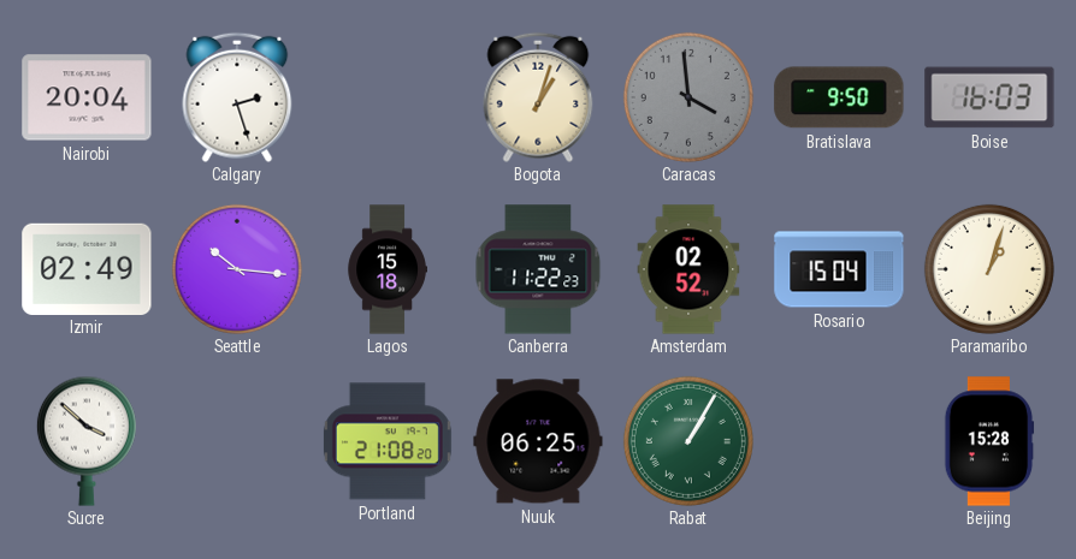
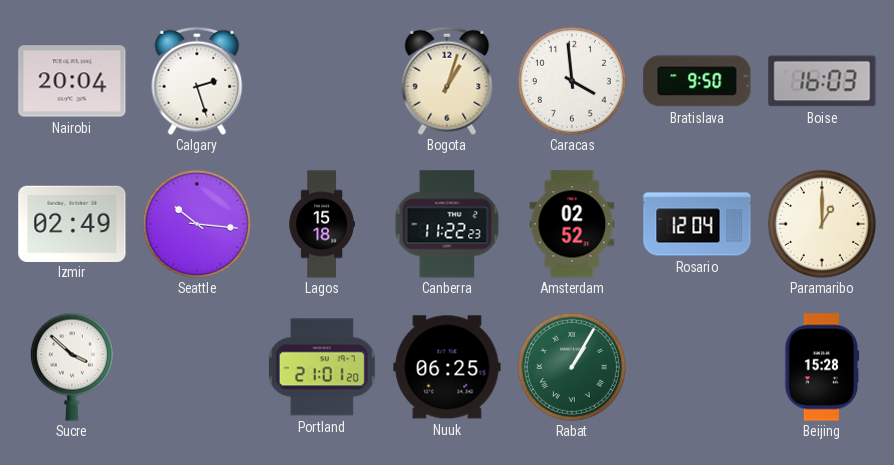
Caracas dial: grey -> white
Rosario: 15:04 -> 12:04
Paramaribo: 1:03 -> 1:00
Portland: 21:08 -> 21:01
